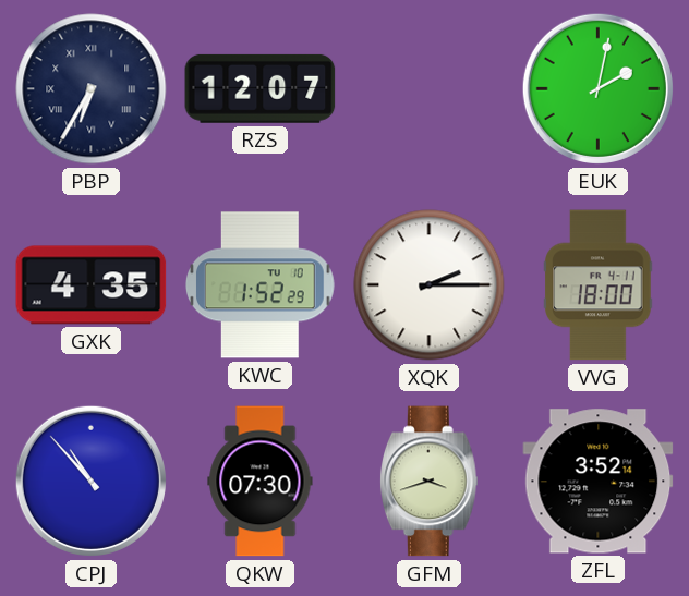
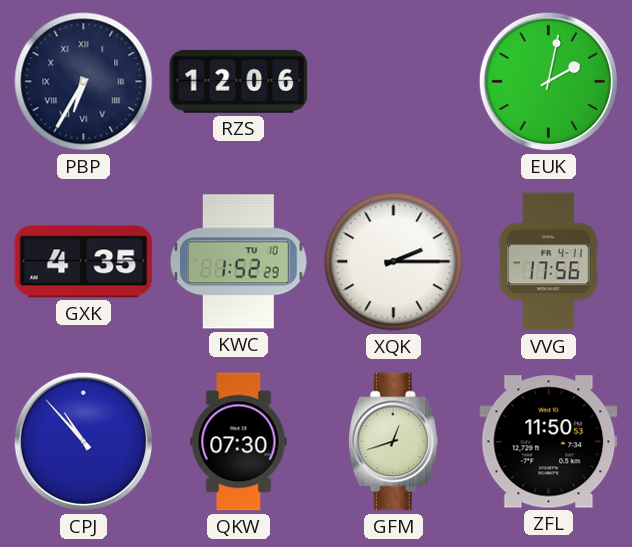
RZS: 12:07 -> 12:06
VVG: 18:00 -> 17:56
GFM: 3:42 -> 12:42
ZFL: 3:52 -> 11:50
